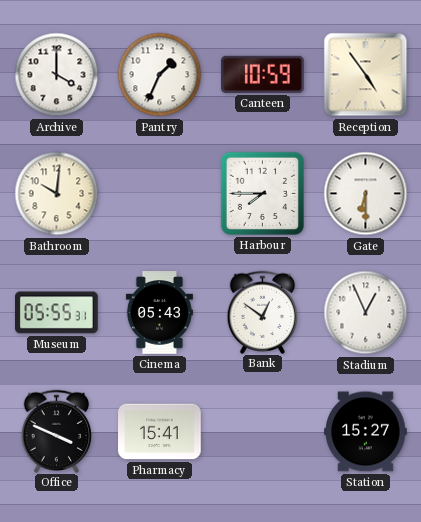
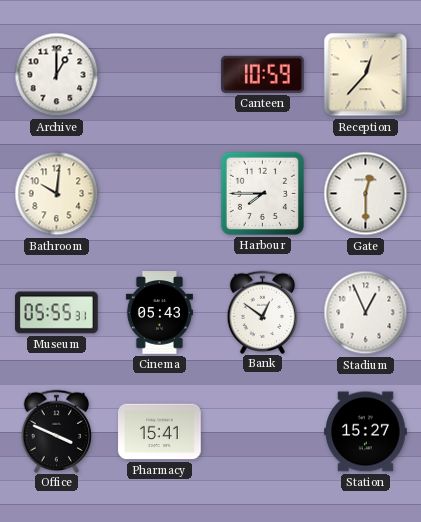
Archive: 4:00 -> 1:00
Pantry: 1:34 -> none
Reception: 4:54 -> 12:37
Gate: 6:30 -> 12:30
